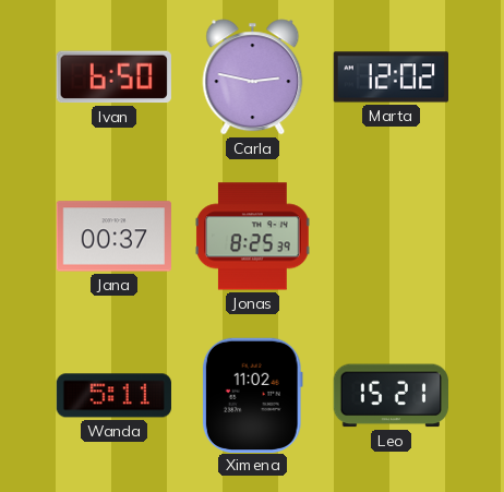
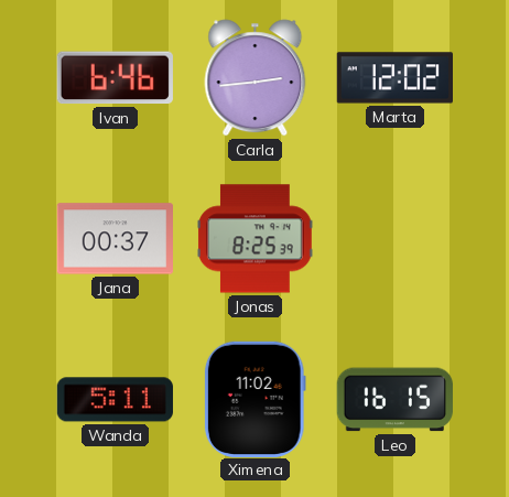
Ivan: 6:50 -> 6:46
Carla: 2:47 -> 2:44
Leo: 15:21 -> 16:15
